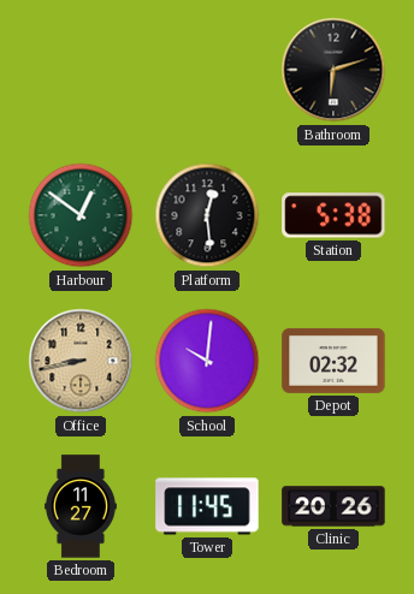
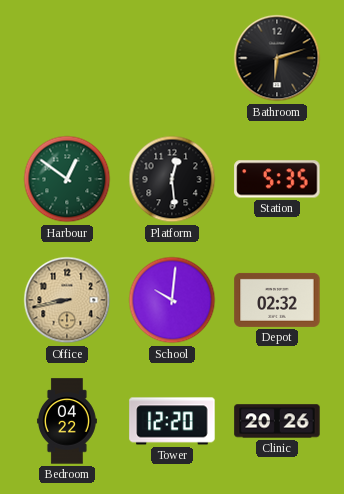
Station: 5:38 -> 5:35
Bedroom: 11:27 -> 04:22
Tower: 11:45 -> 12:20
